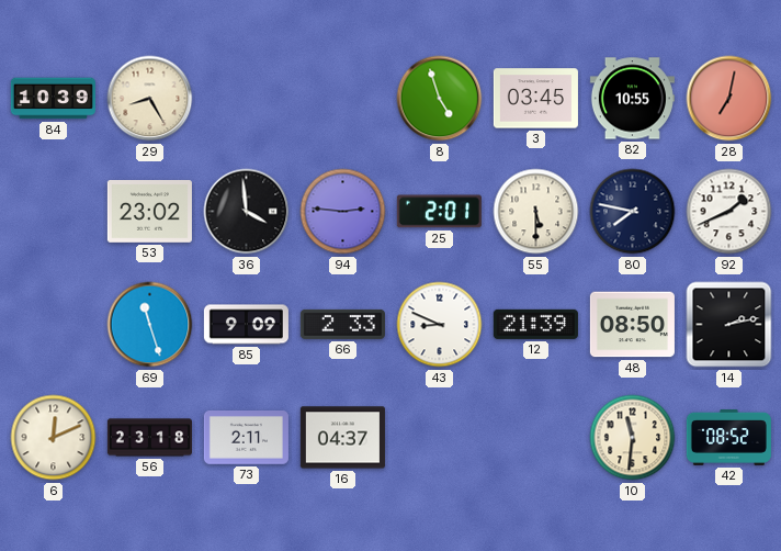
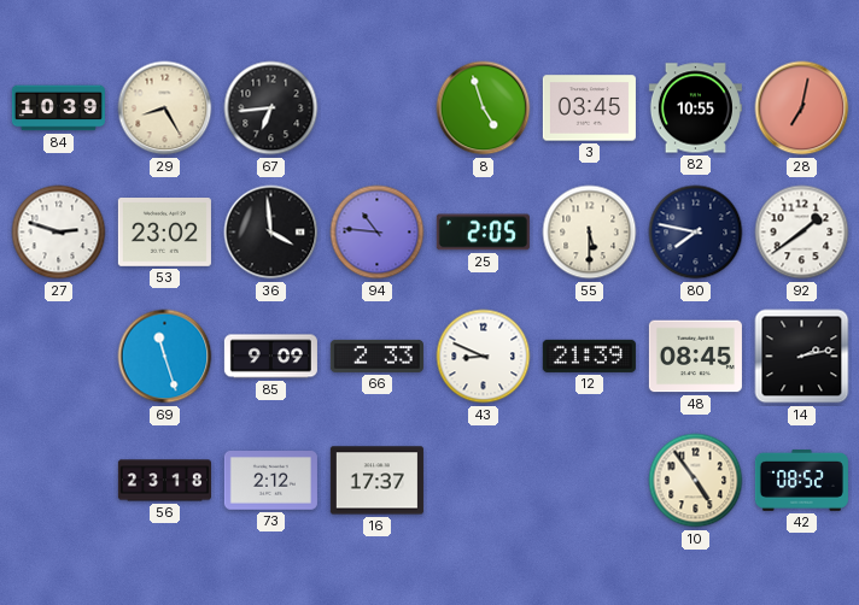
67: none -> 6:44
27: none -> 2:48
94: 2:46 -> 10:46
25: 2:01 -> 2:05
92: 1:41 -> 1:39
48: 08:50 -> 08:45
6: 12:11 -> none
73: 2:11 -> 2:12
16: 04:37 -> 17:37
10: 11:31 -> 4:54
